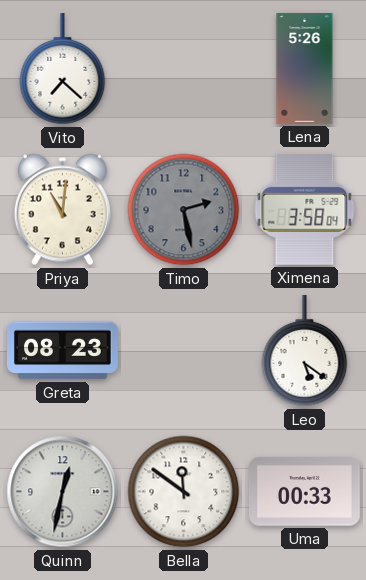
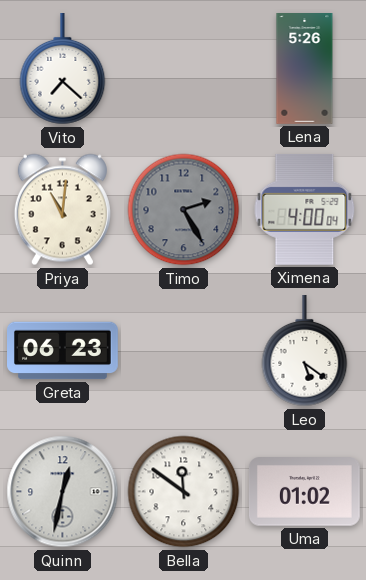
Timo: 2:28 -> 2:25
Ximena: 3:58 -> 4:00
Greta: 08:23 -> 06:23
Uma: 00:33 -> 01:02
